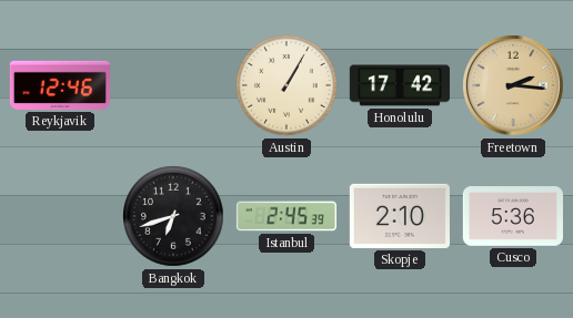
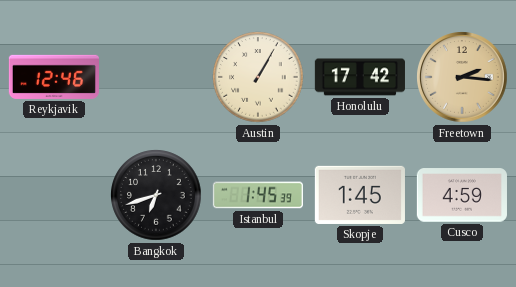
Istanbul: 2:45 -> 1:45
Skopje: 2:10 -> 1:45
Cusco: 5:36 -> 4:59
